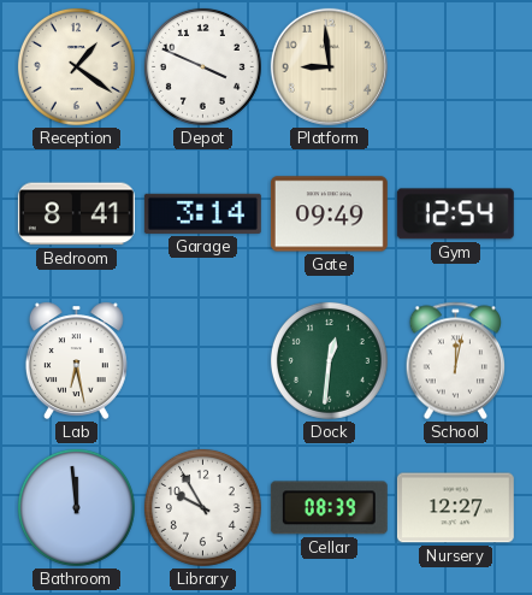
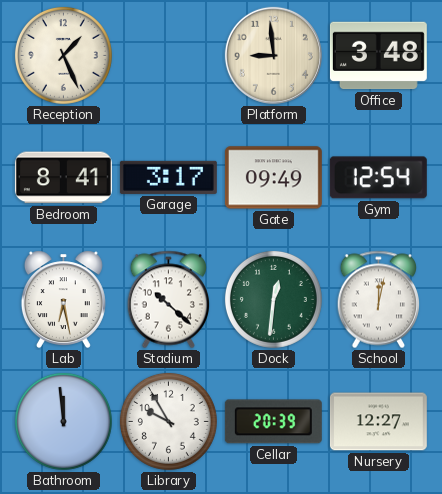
Reception: 1:21 -> 1:26
Depot: 3:49 -> none
Office: none -> 3:48
Garage: 3:14 -> 3:17
Stadium: none -> 10:22
Cellar: 08:39 -> 20:39
